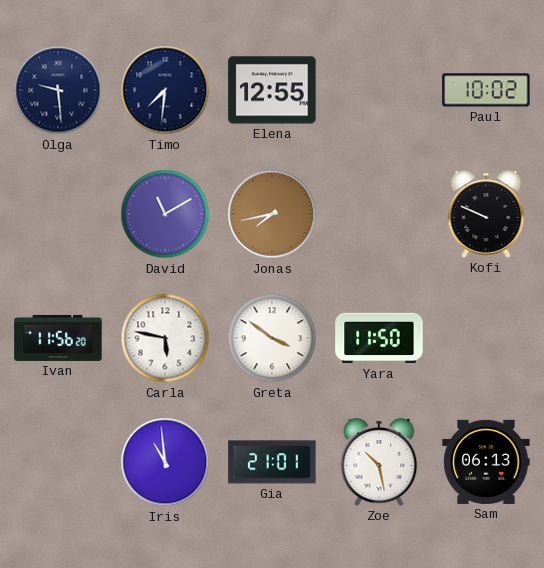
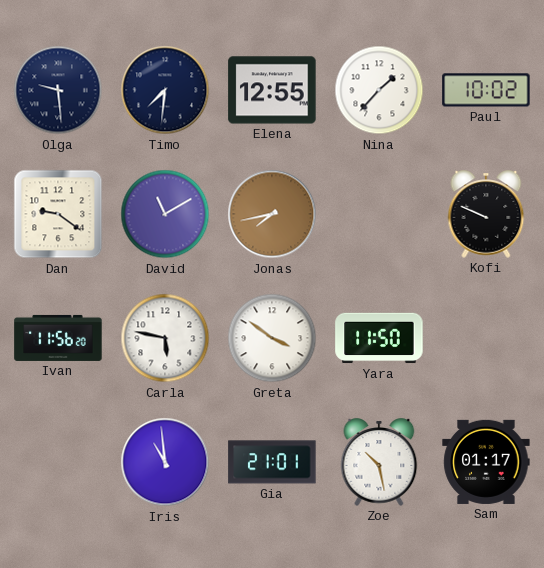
Nina: none -> 1:37
Dan: none -> 9:21
Sam: 06:13 -> 01:17
